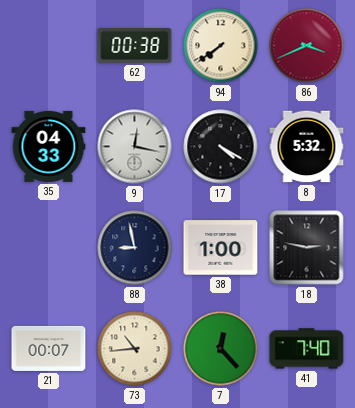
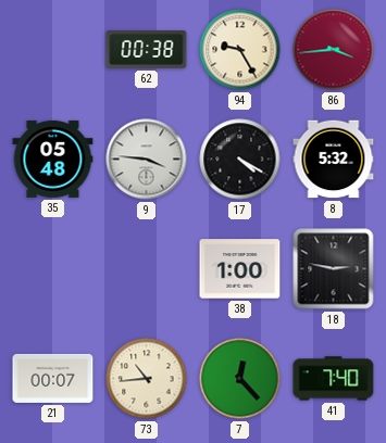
94: 7:39 -> 9:25
86: 3:41 -> 3:44
35: 04:33 -> 05:48
9: 12:17 -> 3:46
88: 8:58 -> none
